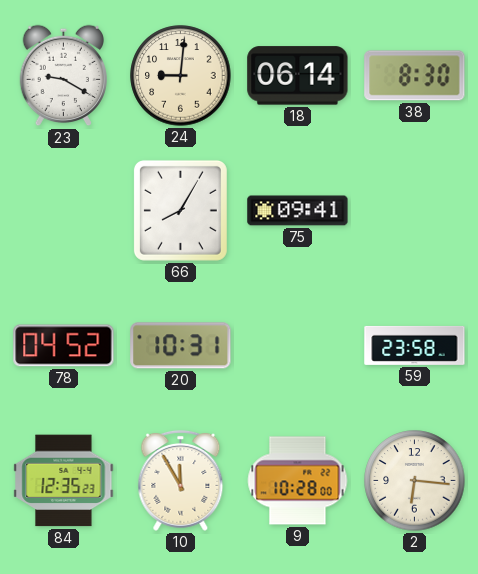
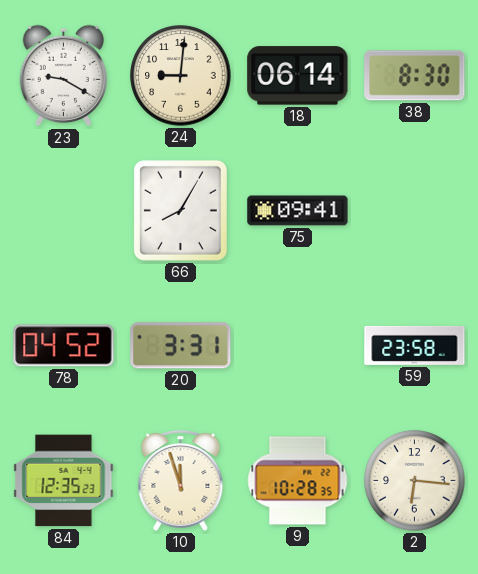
20: 10:31 -> 3:31
10: 11:55 -> 11:57
9: 10:28:00 -> 10:28:35
